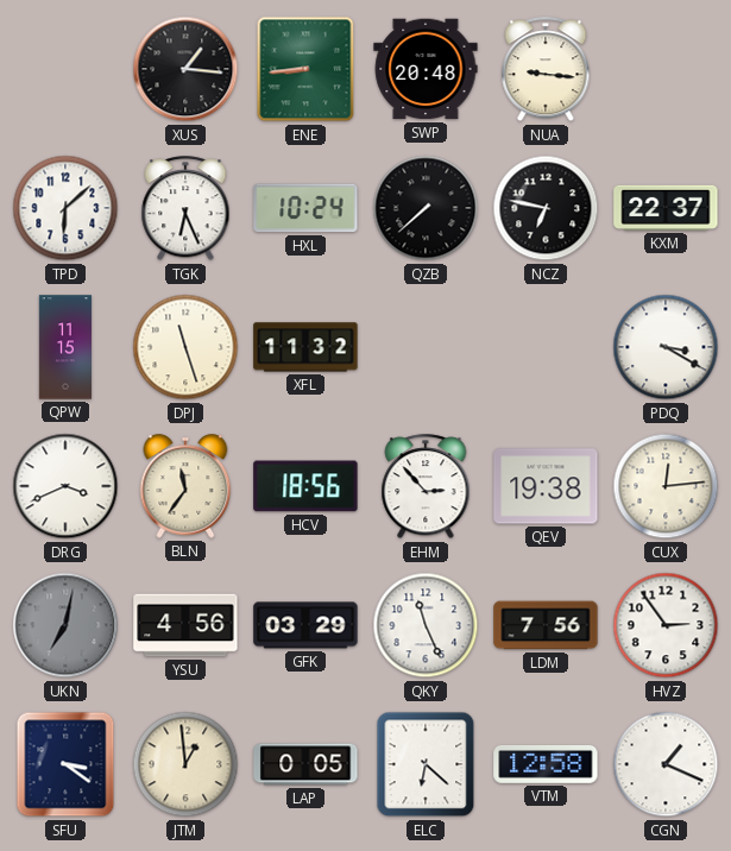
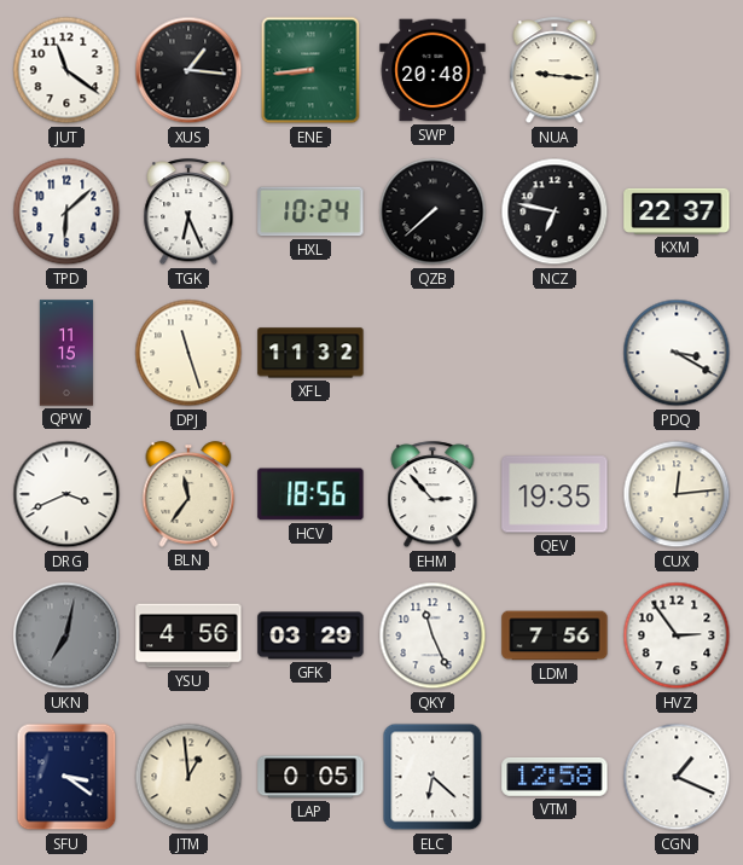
JUT: none -> 11:21
QEV: 19:38 -> 19:35
